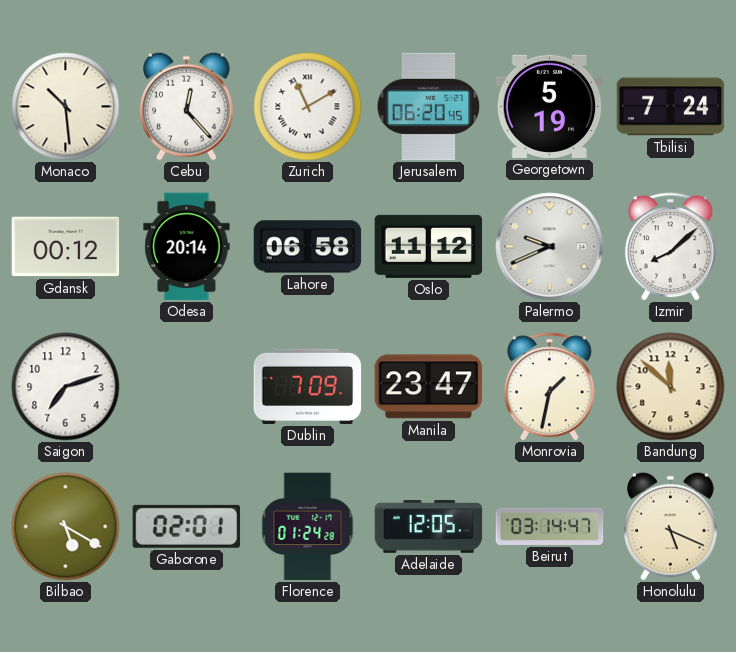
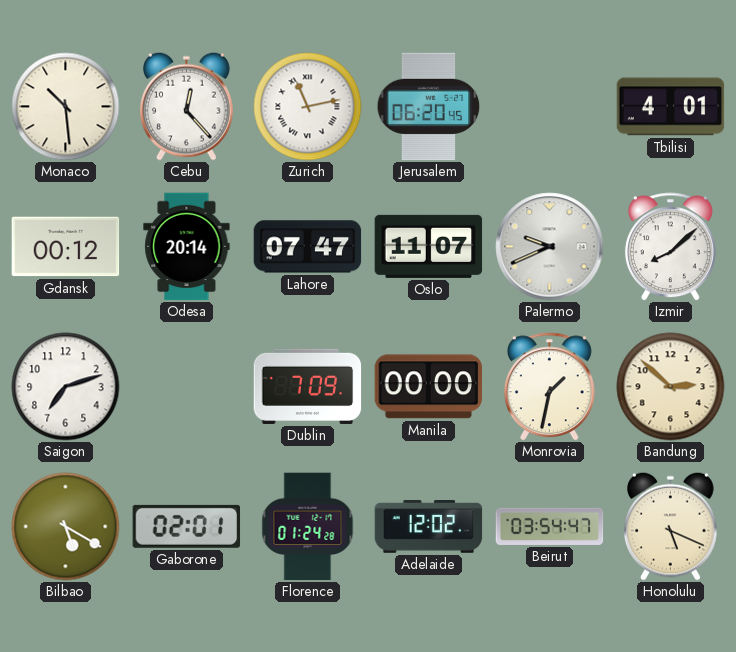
Zurich: 11:10 -> 11:13
Georgetown: 5:19 -> none
Tbilisi: 7:24 -> 4:01
Lahore: 06:58 -> 07:47
Oslo: 11:12 -> 11:07
Manila: 23:47 -> 00:00
Bandung: 11:52 -> 2:52
Adelaide: 12:05 -> 12:02
Beirut: 03:14 -> 03:54
